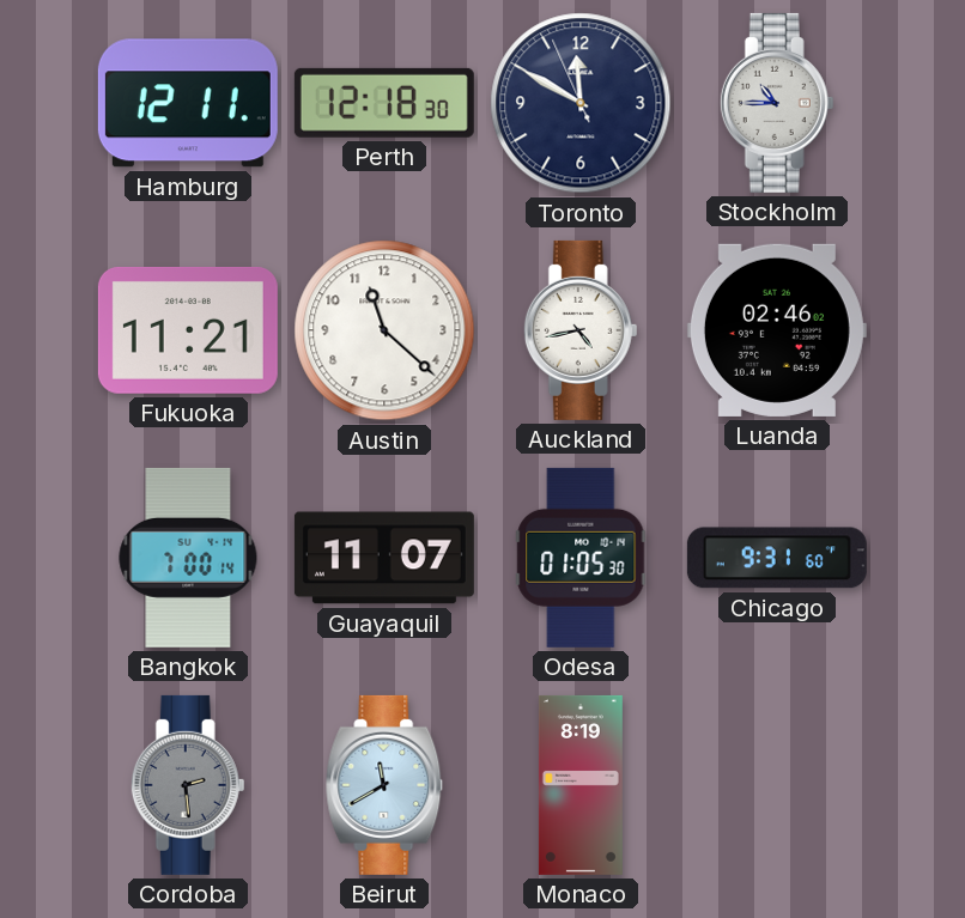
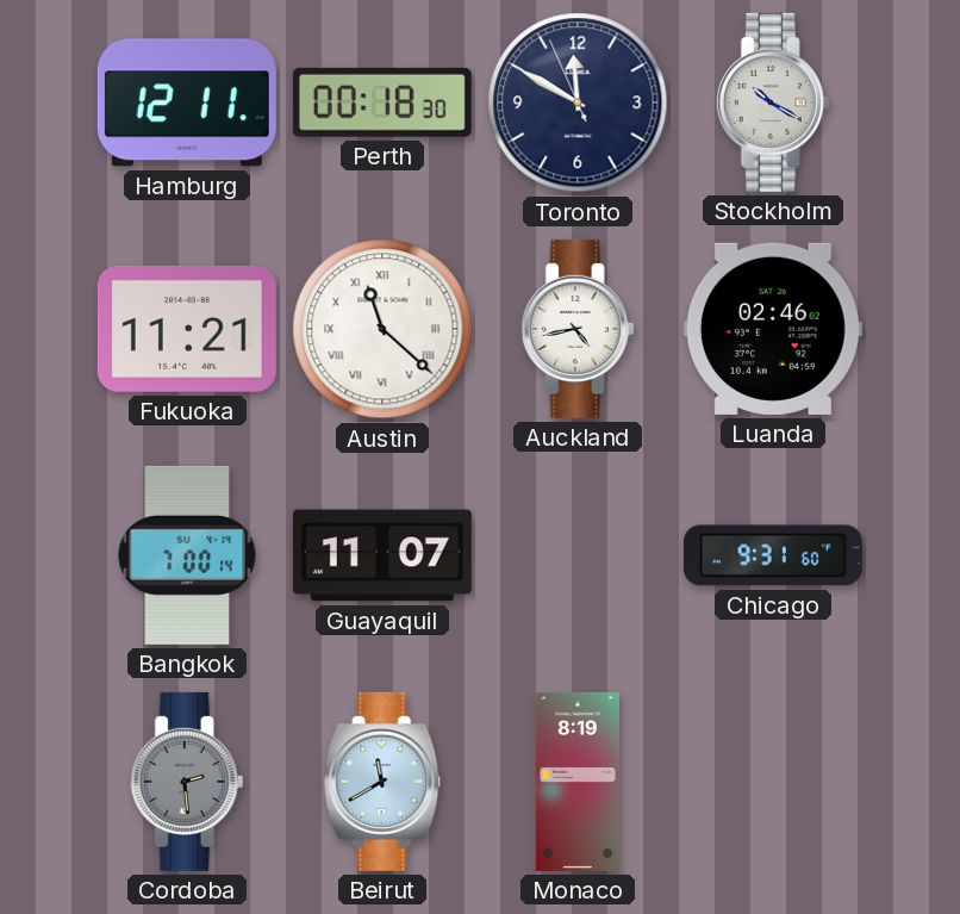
Perth: 12:18 -> 00:18
Stockholm: 10:45 -> 10:20
Austin numerals: Arabic -> Roman
Odesa: 01:05 -> none
